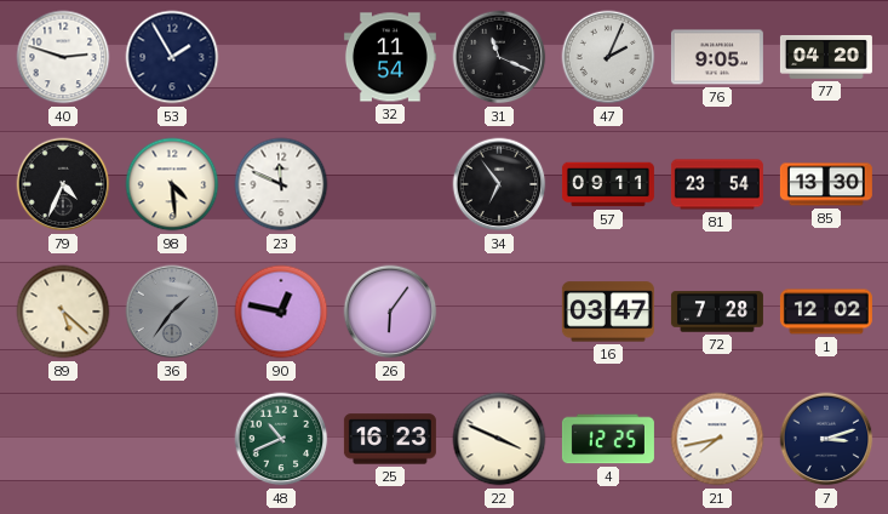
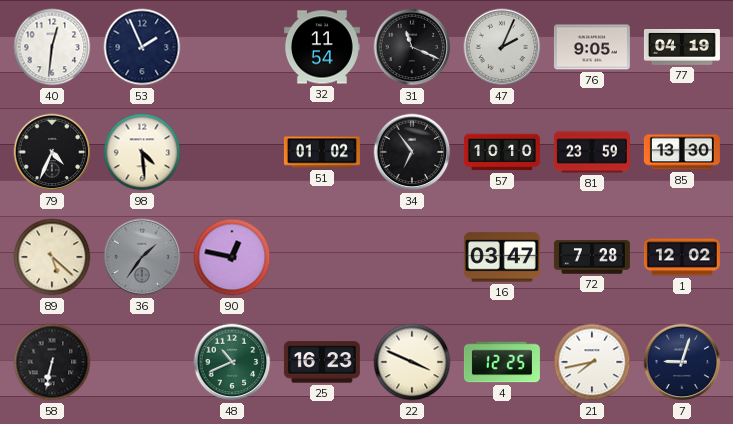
40: 2:48 -> 12:31
53: 1:55 -> 1:56
77: 04:20 -> 04:19
23: 11:49 -> none
51: none -> 01:02
57: 09:11 -> 10:10
81: 23:54 -> 23:59
26: 6:06 -> none
58: none -> 6:32
7: 3:12 -> 9:03
